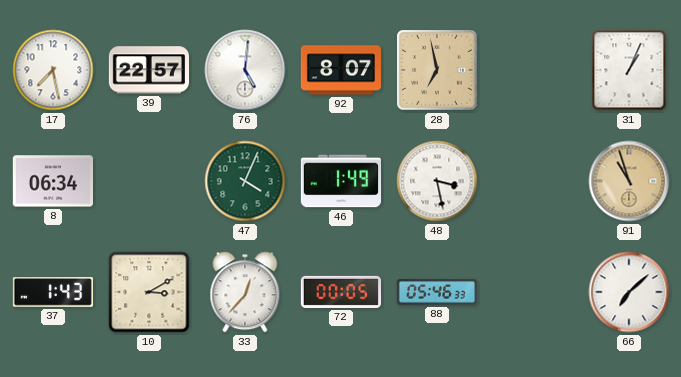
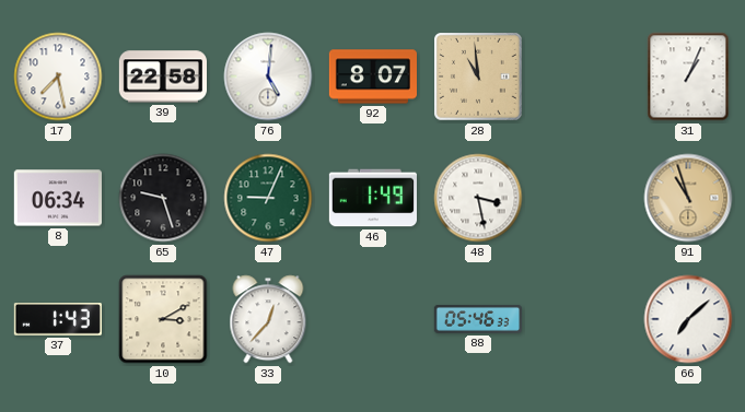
39: 22:57 -> 22:58
28: 6:58 -> 10:59
65: none -> 9:27
47: 4:04 -> 9:04
72: 00:05 -> none
